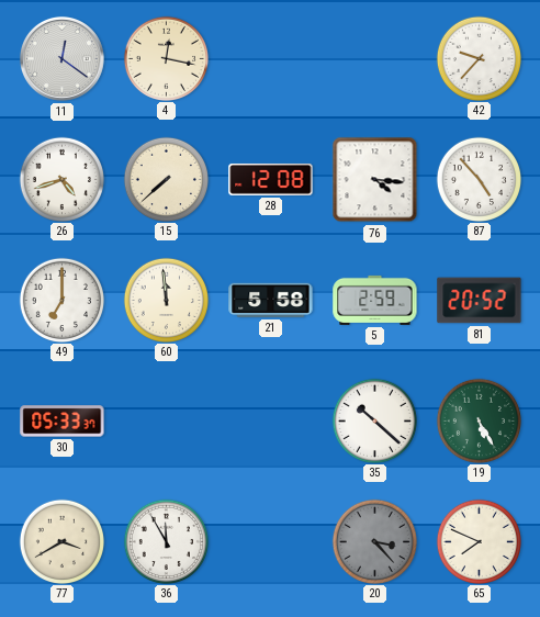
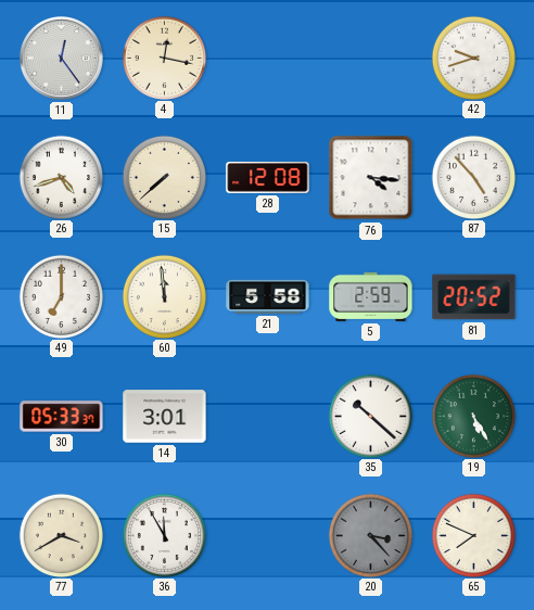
11: 12:21 -> 12:24
42: 9:37 -> 9:42
14: none -> 3:01
